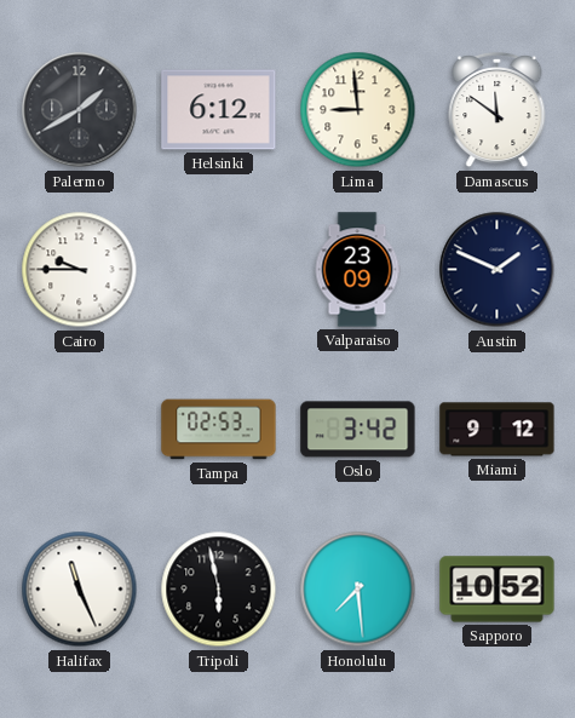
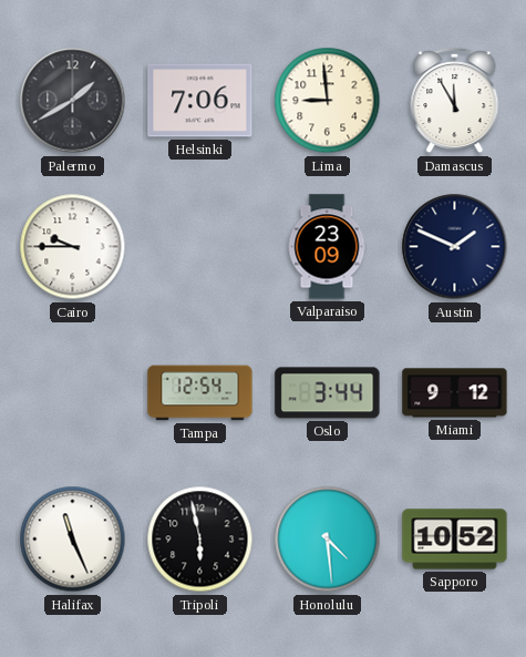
Helsinki: 6:12 -> 7:06
Damascus: 11:51 -> 11:55
Tampa: 02:53 -> 12:54
Oslo: 3:42 -> 3:44
Honolulu: 7:29 -> 4:29
